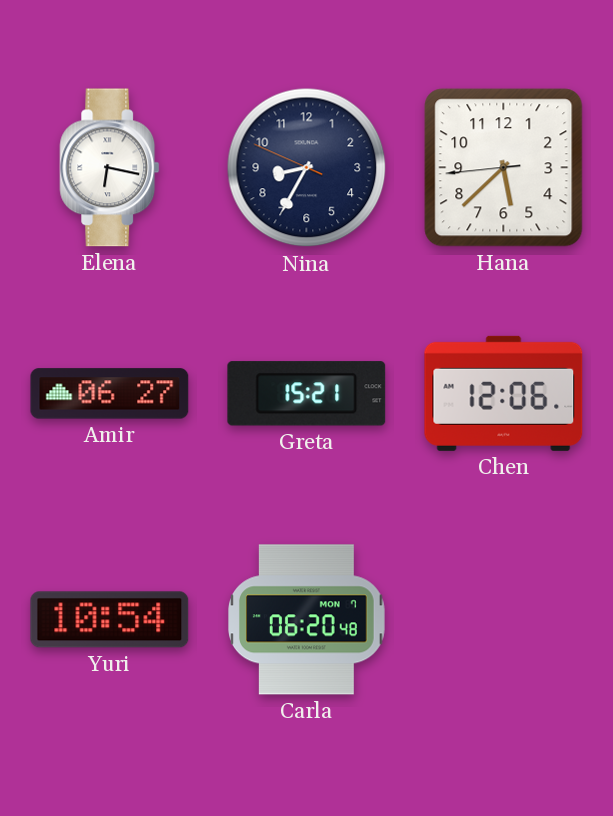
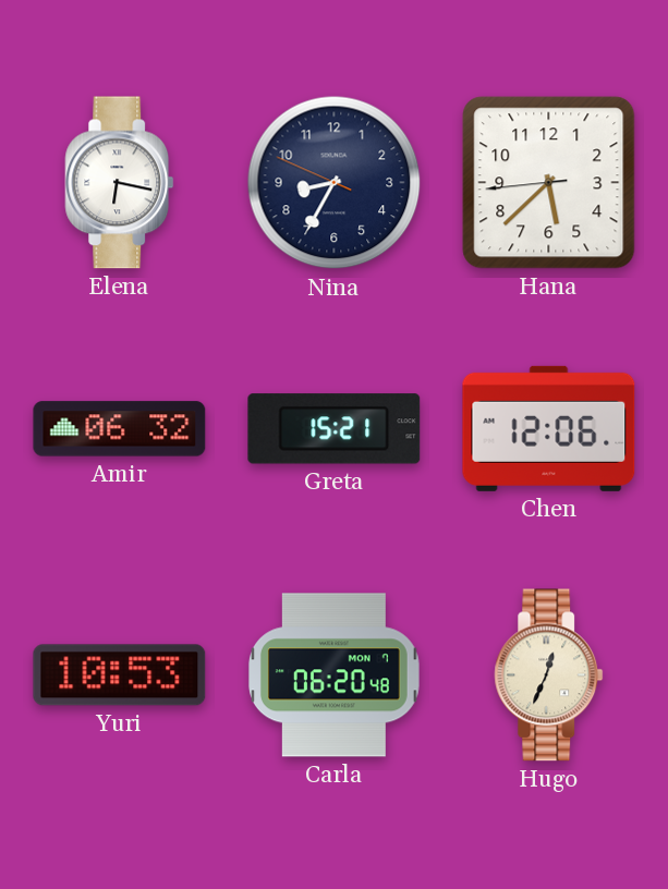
Amir: 06:27 -> 06:32
Yuri: 10:54 -> 10:53
Hugo: none -> 12:34
